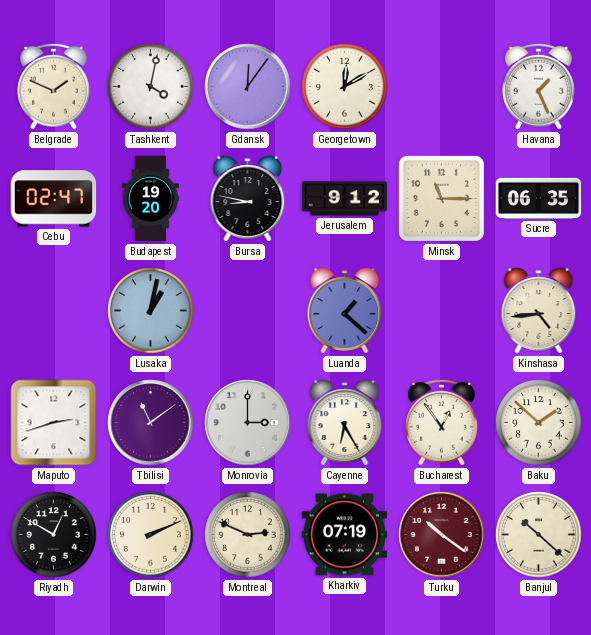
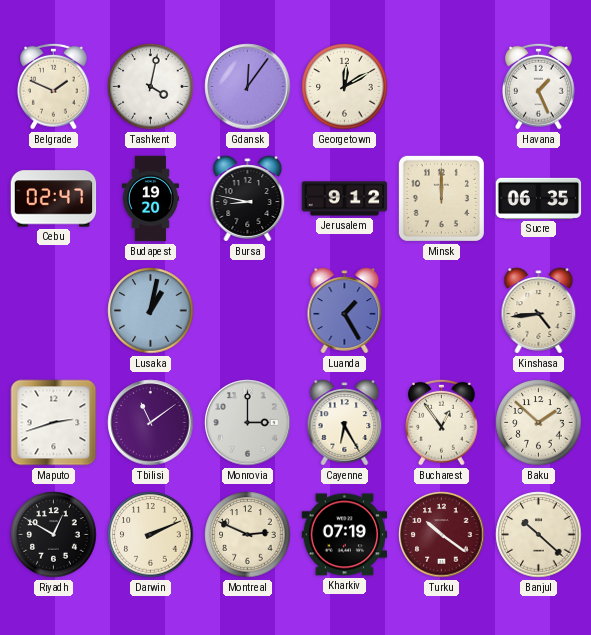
Minsk: 11:15 -> 12:00
Luanda: 1:22 -> 1:25
